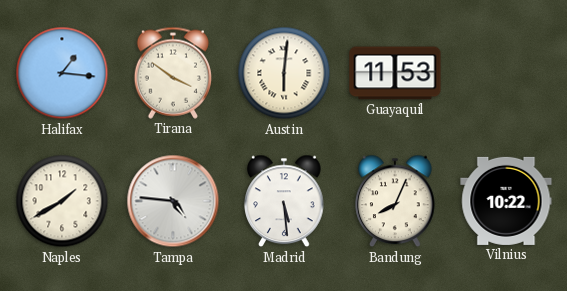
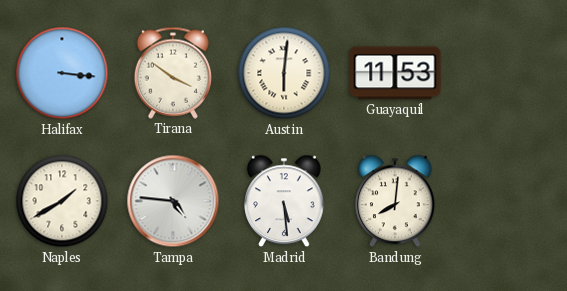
Halifax: 1:16 -> 3:16
Bandung: 8:04 -> 8:01
Vilnius: 10:22 -> none
